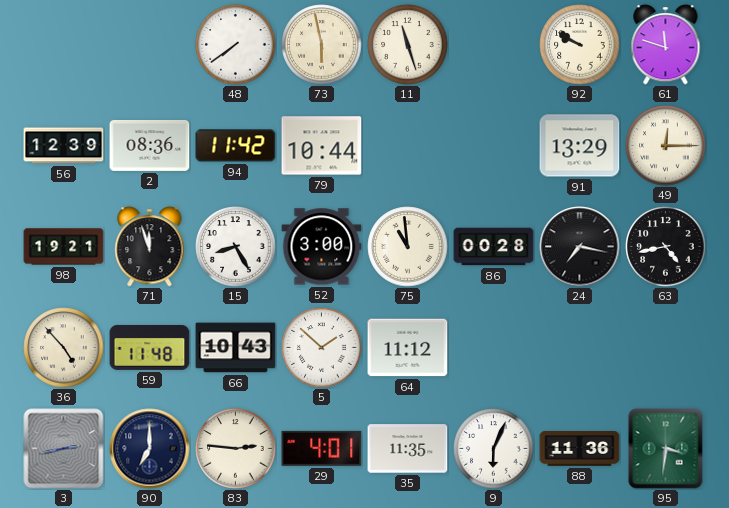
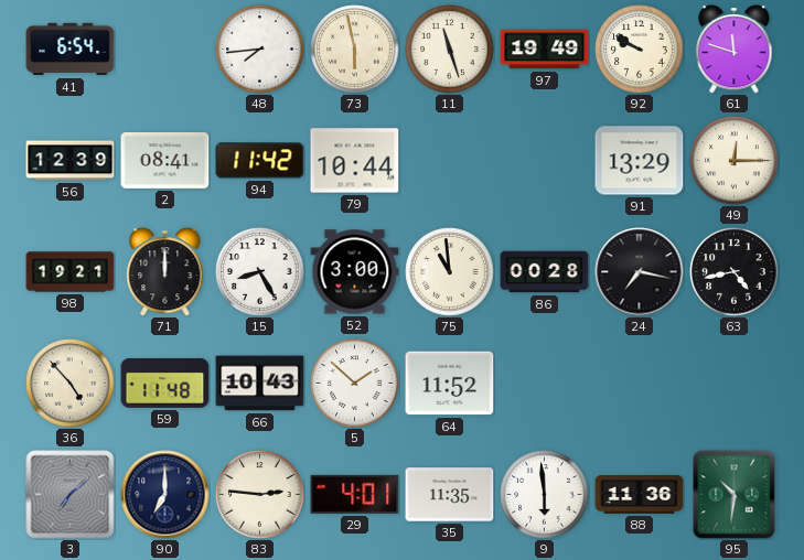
41: none -> 6:54
48: 7:39 -> 7:44
97: none -> 19:49
2: 08:36 -> 08:41
71: 11:57 -> 12:00
64: 11:12 -> 11:52
3: 2:43 -> 7:08
9: 6:04 -> 5:59
95: 3:31 -> 10:31
